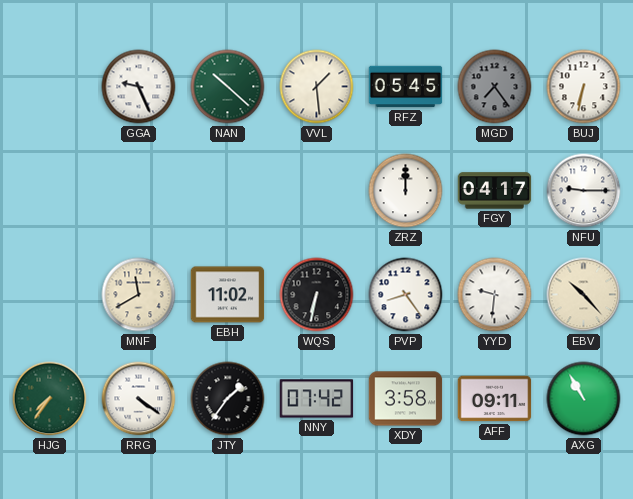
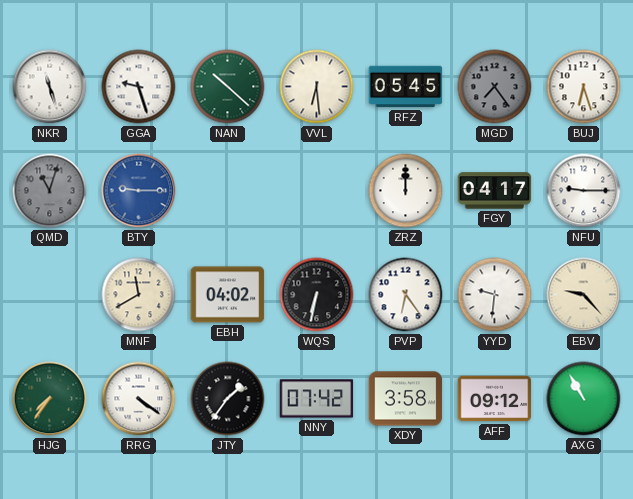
NKR: none -> 11:27
GGA: 9:26 -> 9:27
VVL: 1:29 -> 6:29
BUJ: 6:32 -> 6:27
QMD: none -> 11:03
BTY: none -> 9:15
EBH: 11:02 -> 04:02
PVP: 8:24 -> 6:24
EBV: 10:23 -> 9:23
AFF: 09:11 -> 09:12
